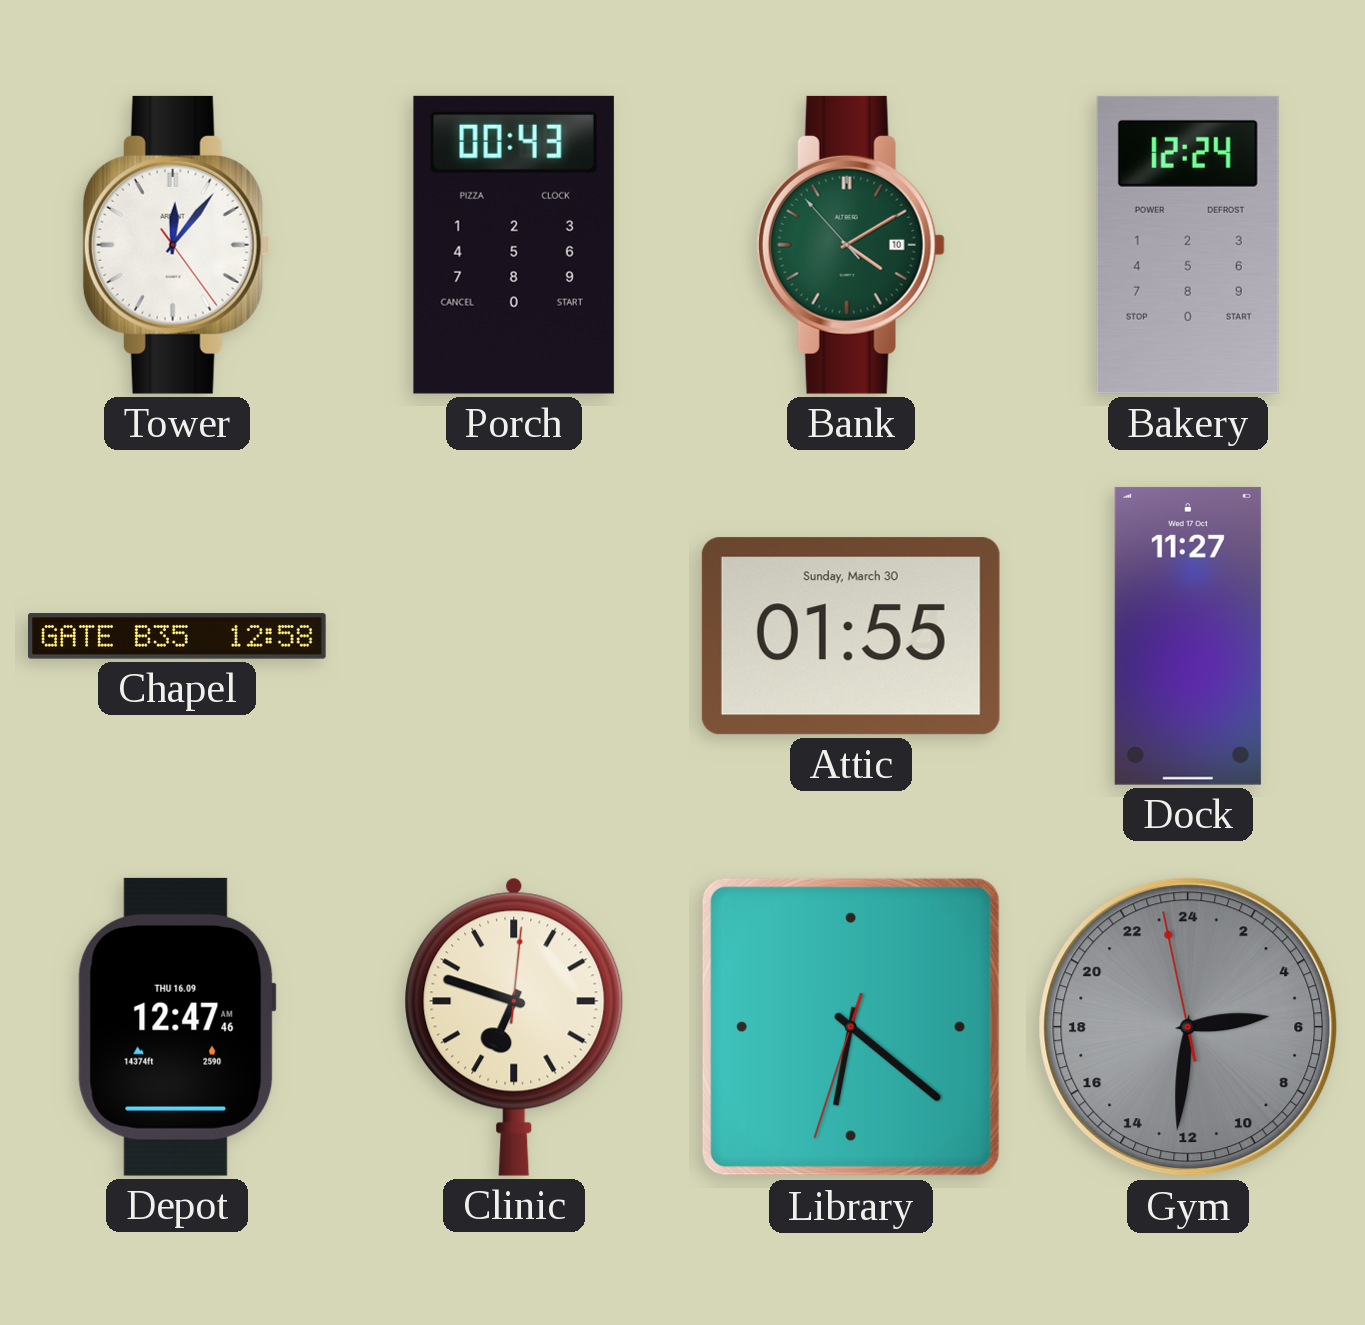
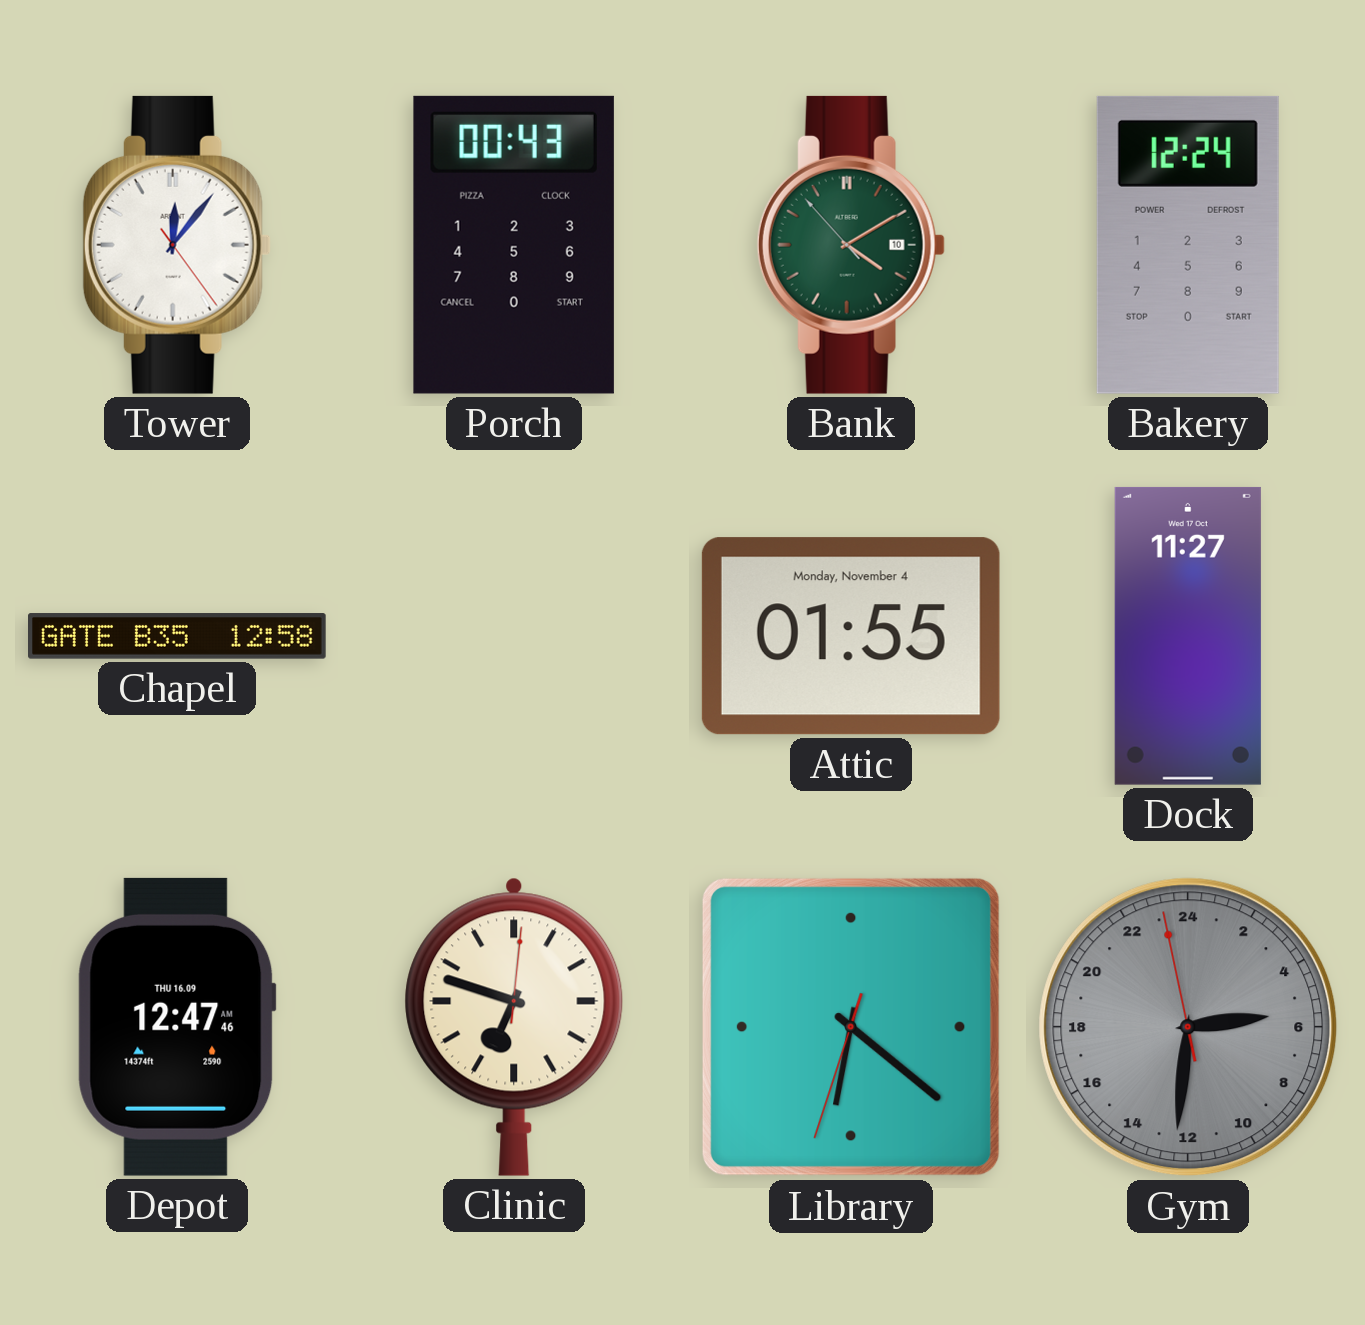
Attic date: Sunday, March 30 -> Monday, November 4
